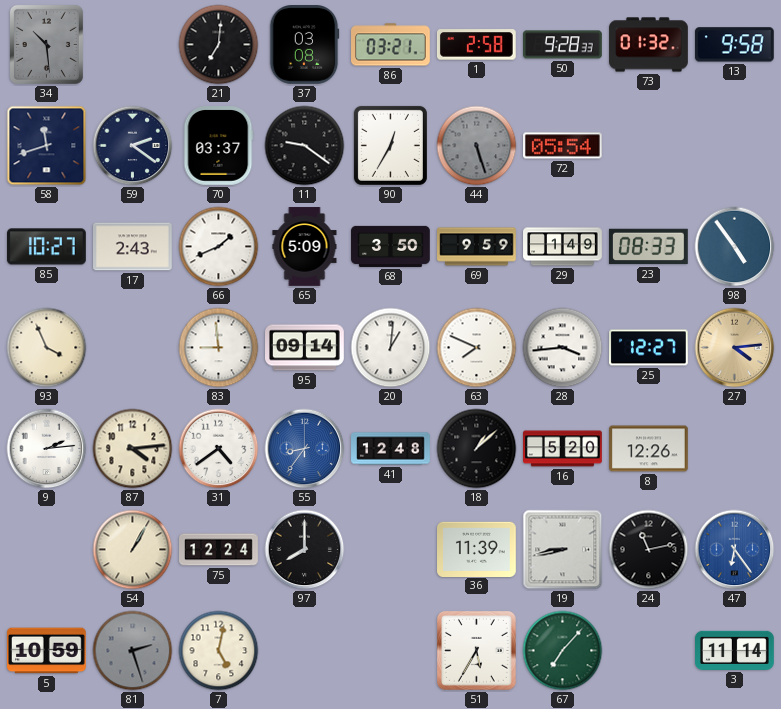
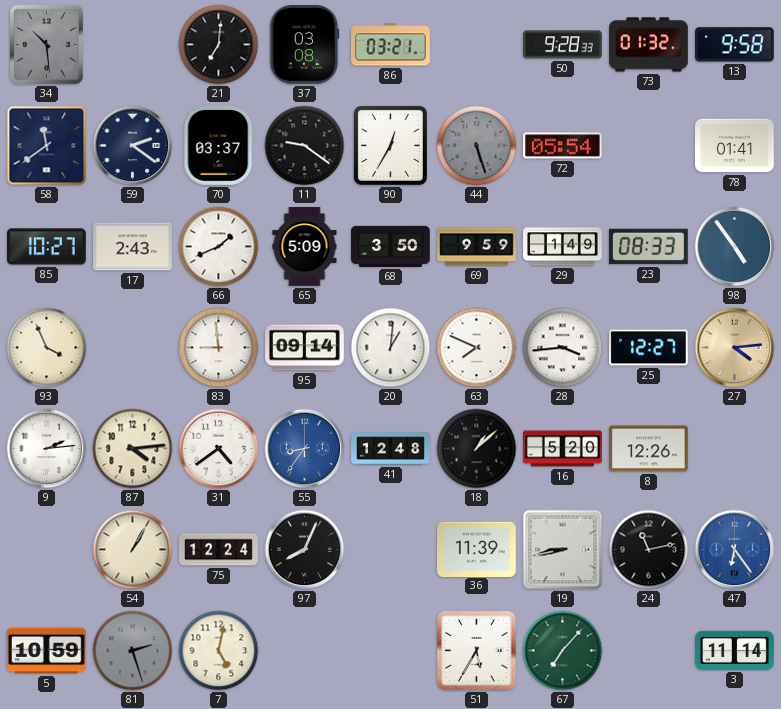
1: 2:58 -> none
58: 11:42 -> 11:39
78: none -> 01:41
97: 8:00 -> 8:04
